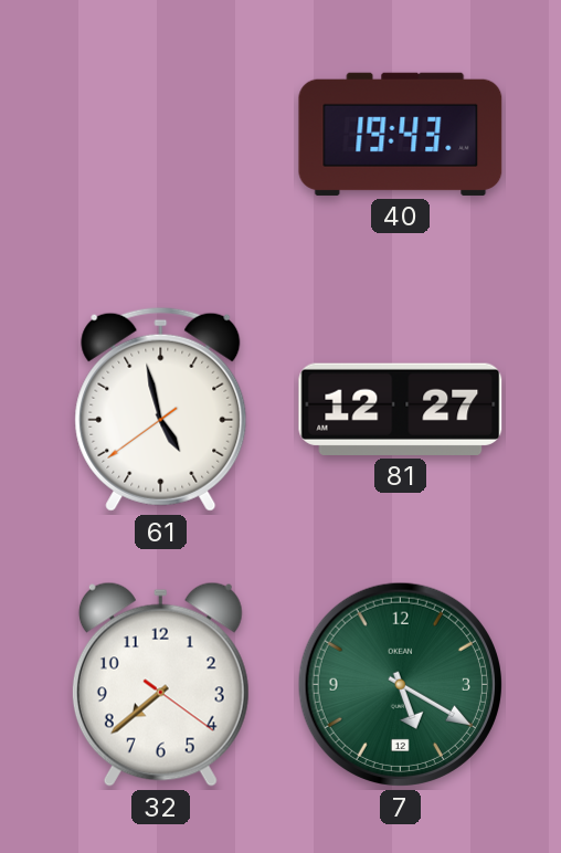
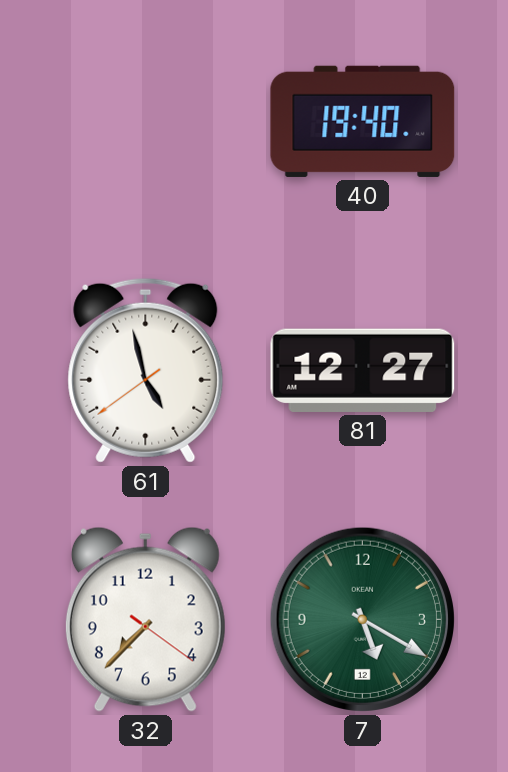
40: 19:43 -> 19:40
32: 7:38 -> 7:37
